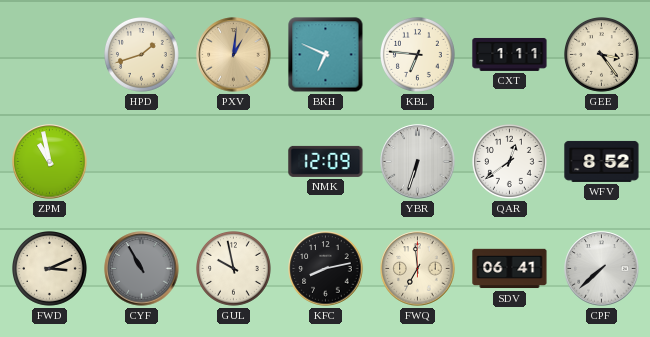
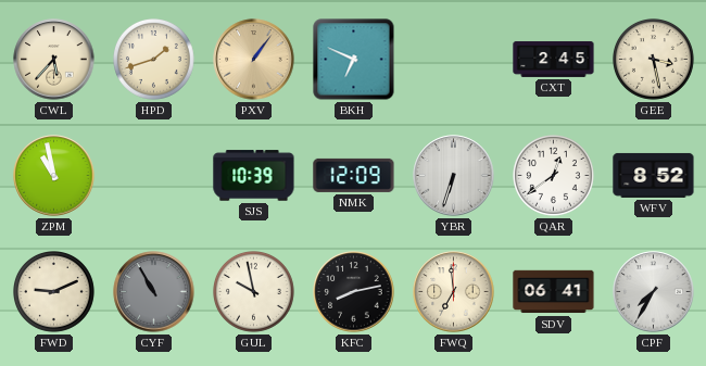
CWL: none -> 5:37
PXV: 1:01 -> 1:06
KBL: 6:46 -> none
CXT: 1:11 -> 2:45
GEE: 3:24 -> 3:28
SJS: none -> 10:39
FWD: 3:11 -> 9:11
CPF: 7:38 -> 7:35
